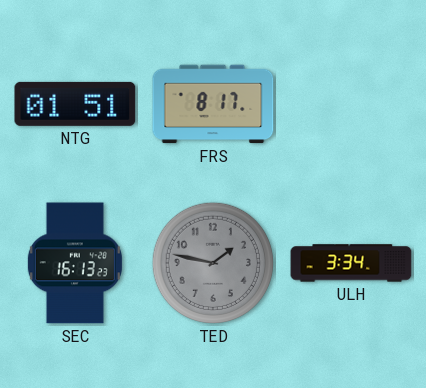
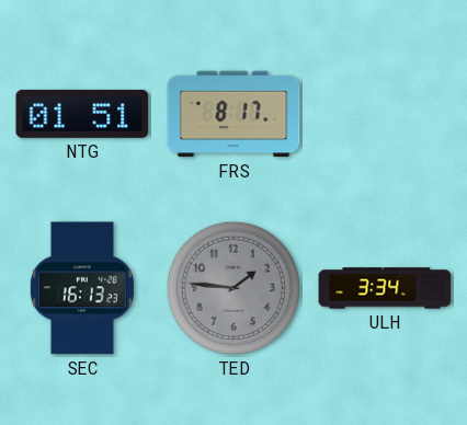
TED: 1:47 -> 1:46
